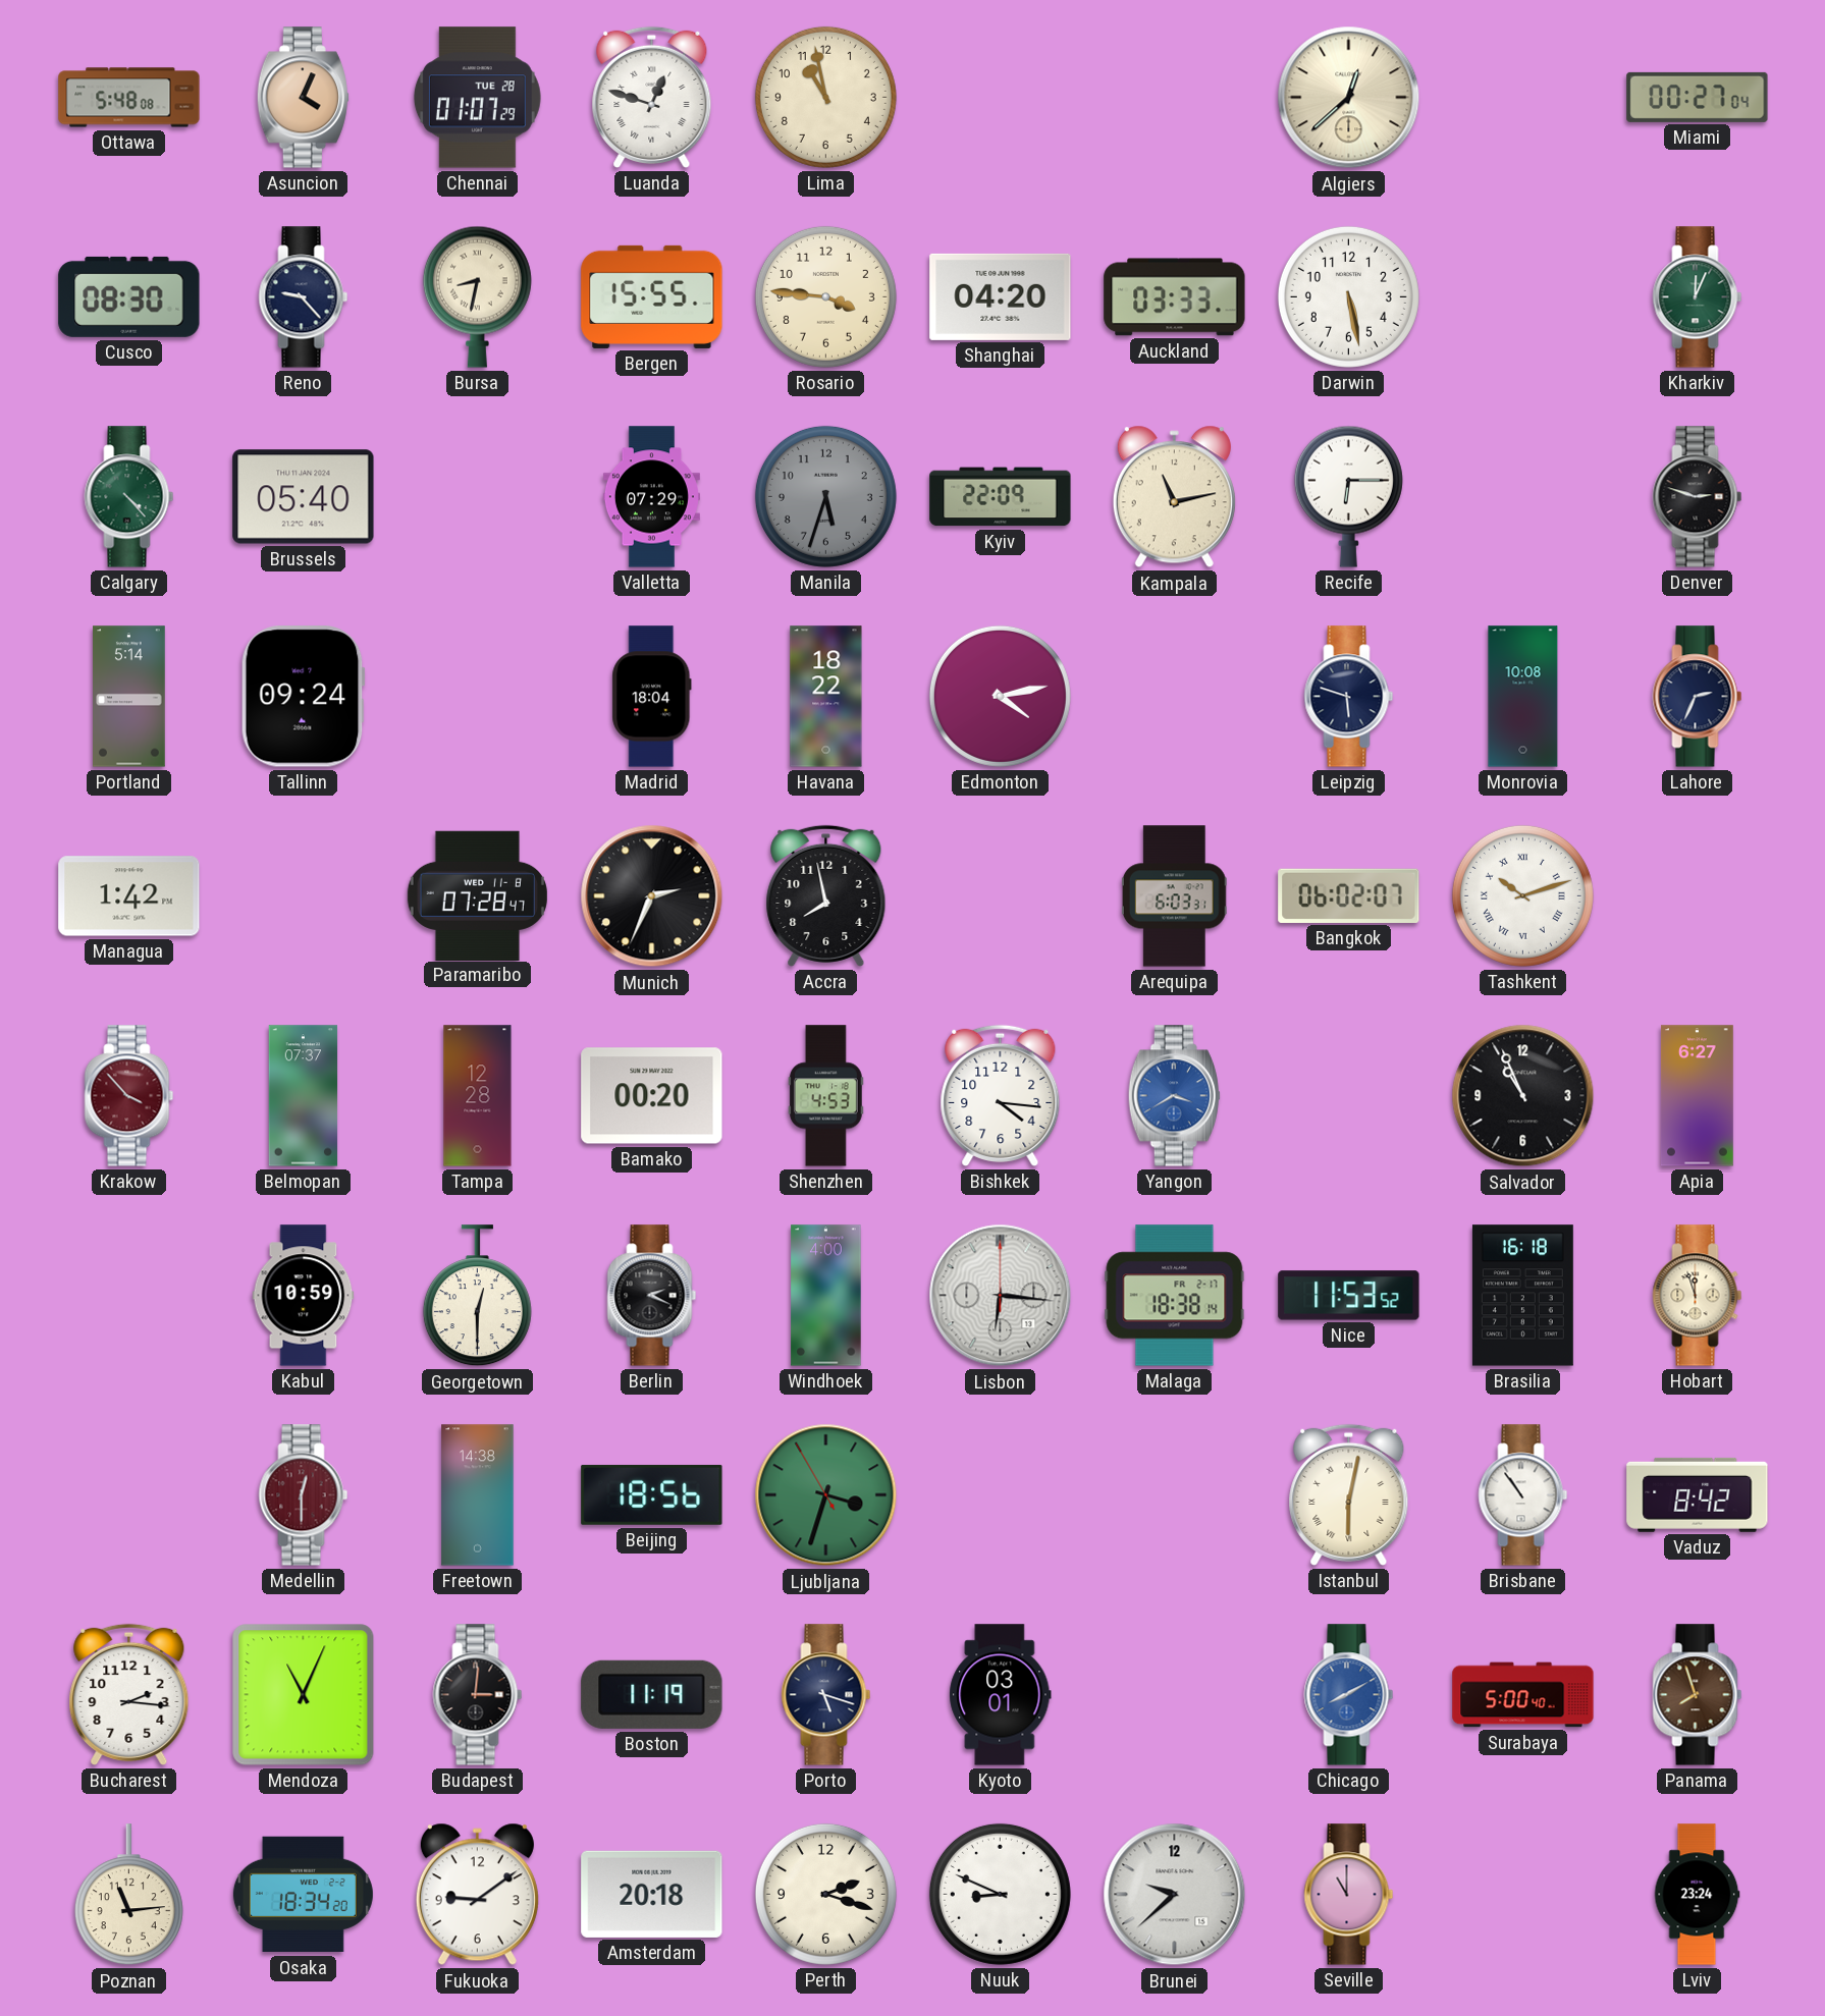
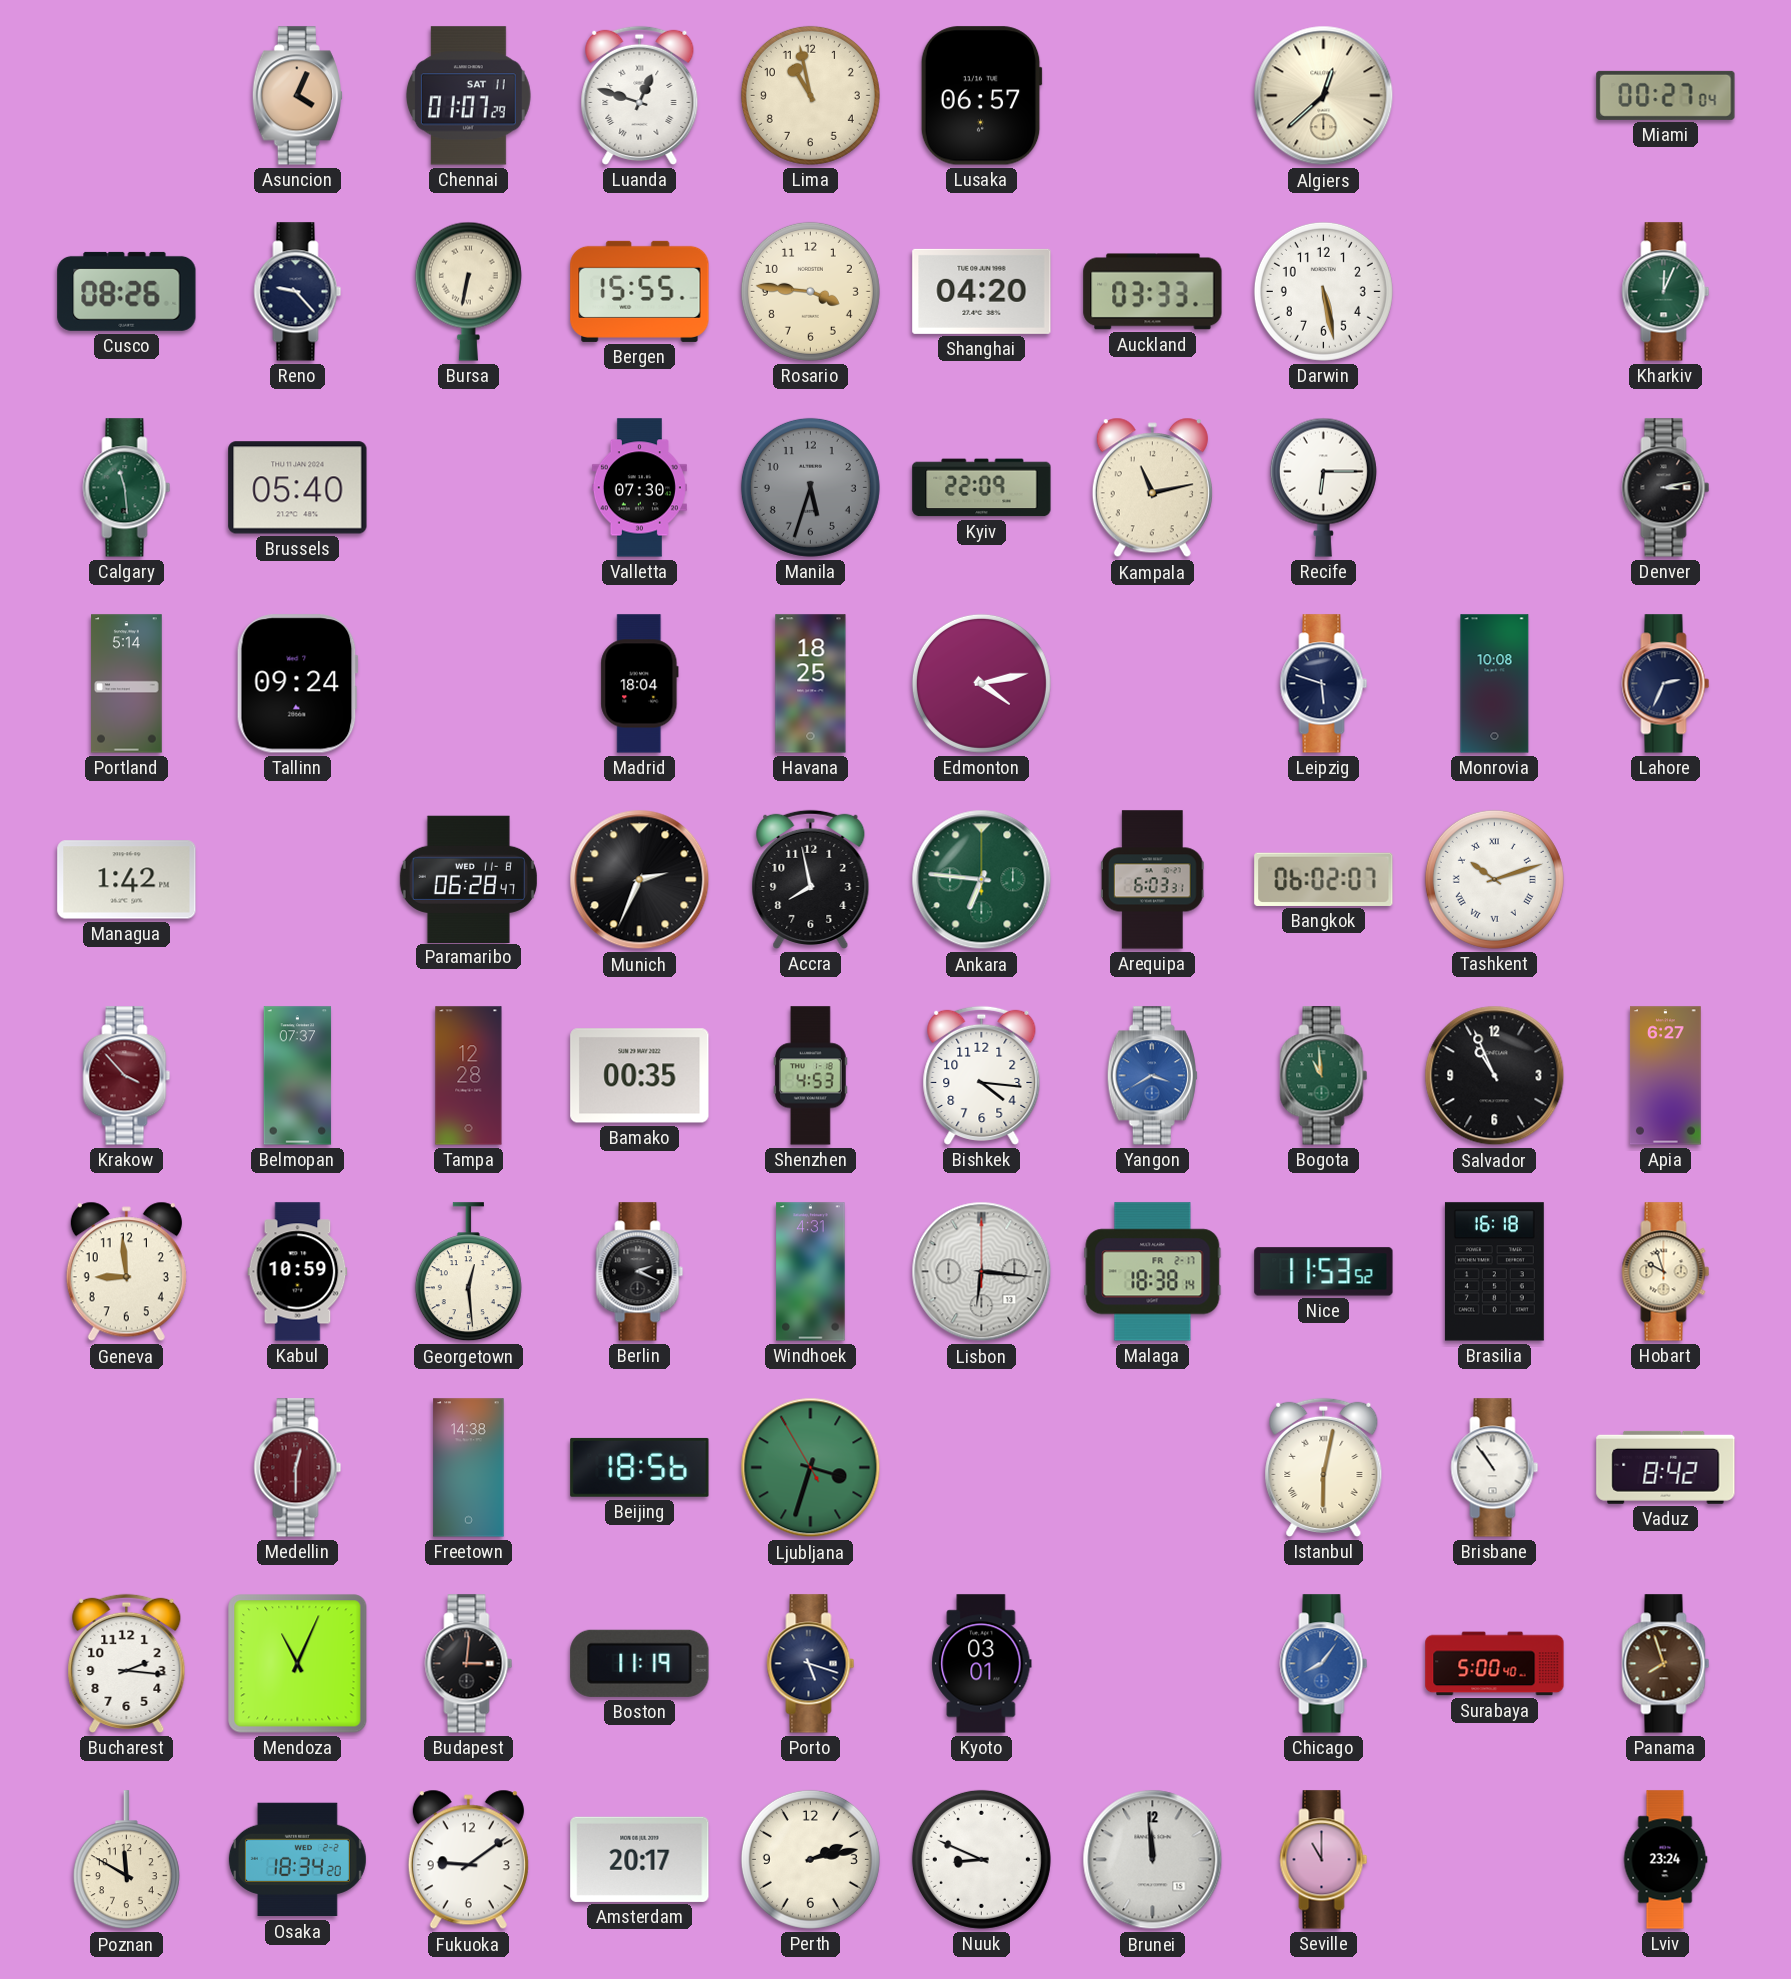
Ottawa: 5:48 -> none
Chennai date: TUE 28 -> SAT 11
Lusaka: none -> 06:57
Cusco: 08:30 -> 08:26
Bursa: 8:32 -> 6:32
Calgary: 4:23 -> 11:29
Valletta: 07:29 -> 07:30
Denver: 2:48 -> 3:13
Havana: 18:22 -> 18:25
Paramaribo: 07:28 -> 06:28
Ankara: none -> 6:46
Bamako: 00:20 -> 00:35
Bogota: none -> 10:59
Geneva: none -> 8:59
Georgetown: 12:30 -> 12:29
Windhoek: 4:00 -> 4:31
Hobart: 11:57 -> 9:57
Chicago: 8:10 -> 8:06
Poznan: 11:14 -> 11:50
Amsterdam: 20:18 -> 20:17
Perth: 2:18 -> 2:13
Brunei: 9:38 -> 11:59
